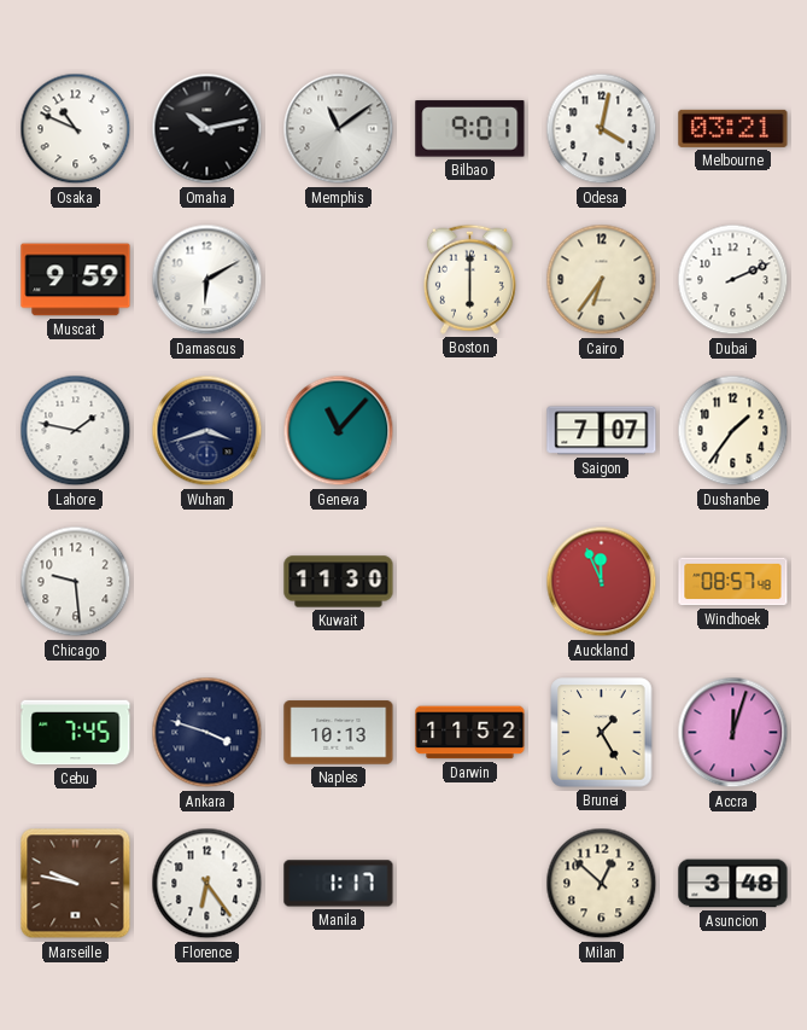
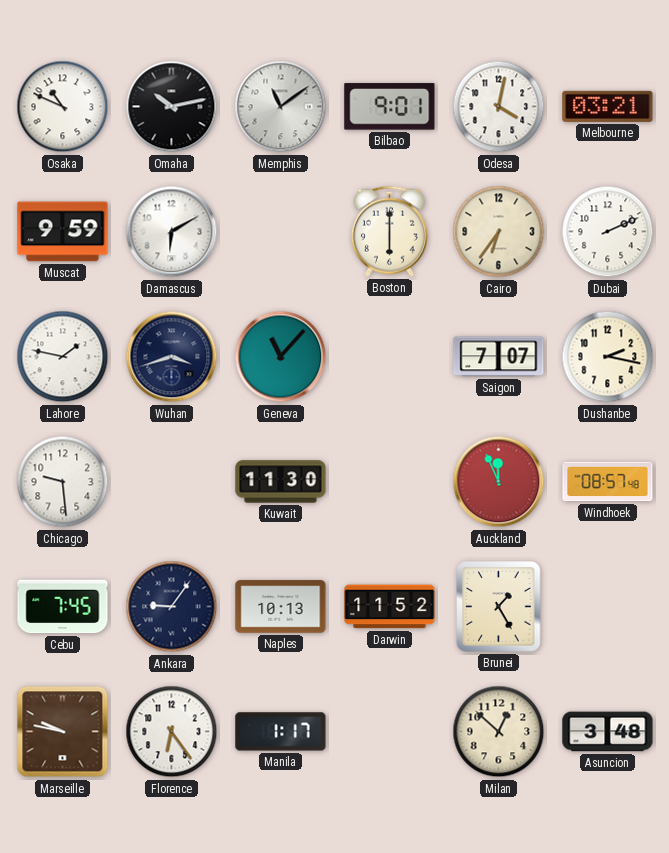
Dushanbe: 1:36 -> 2:17
Ankara: 3:48 -> 9:06
Accra: 12:03 -> none
